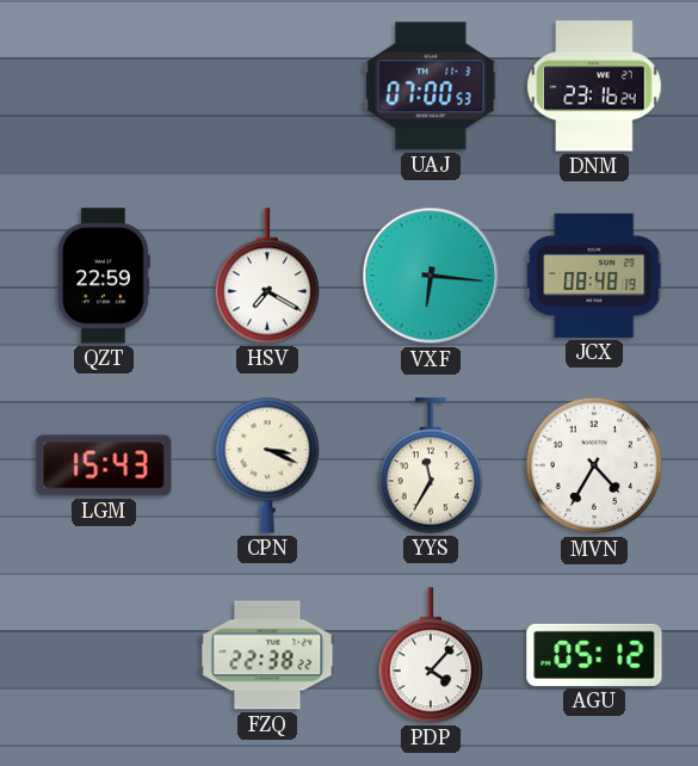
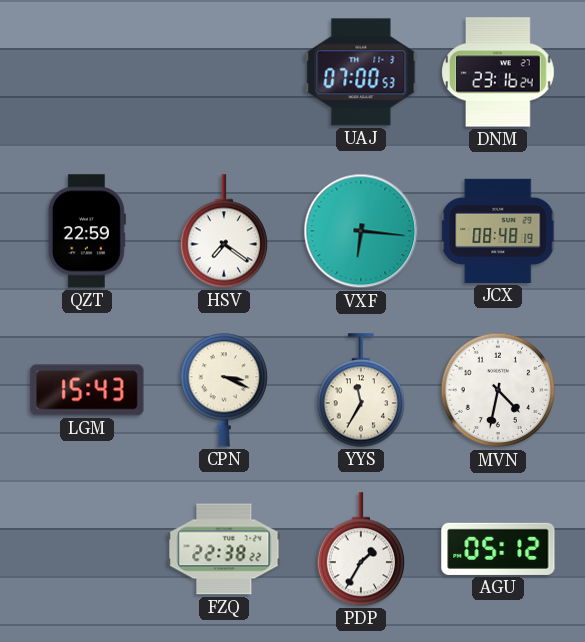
HSV: 7:20 -> 7:21
MVN: 4:35 -> 4:32
PDP: 4:07 -> 1:35
